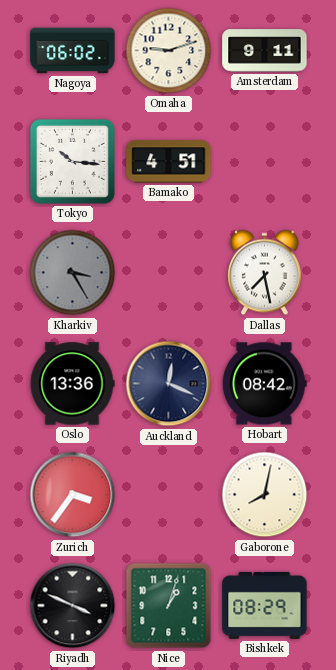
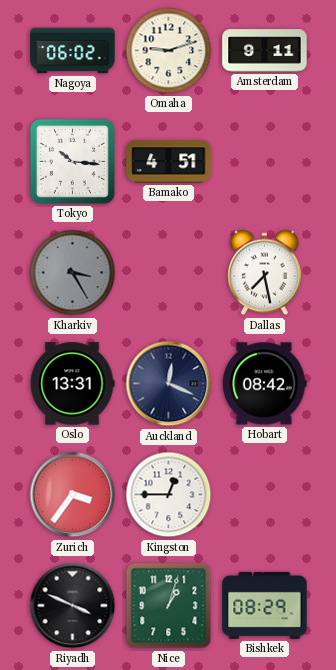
Oslo: 13:36 -> 13:31
Kingston: none -> 12:45
Gaborone: 8:02 -> none
